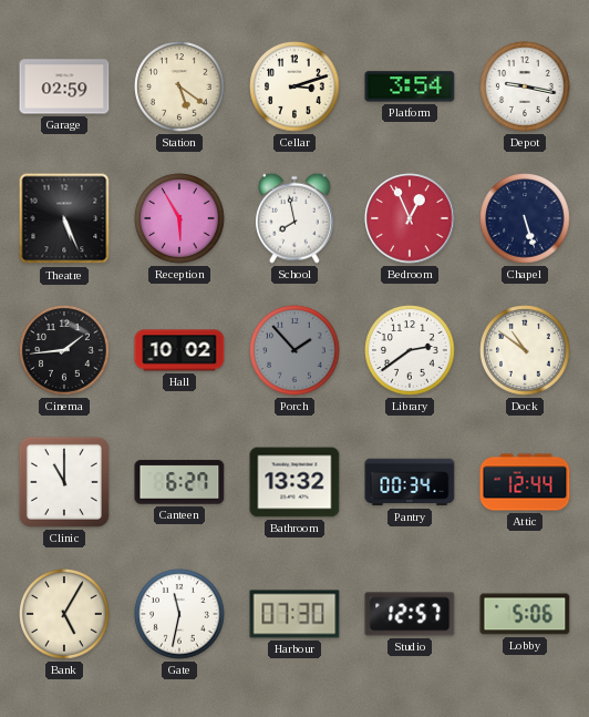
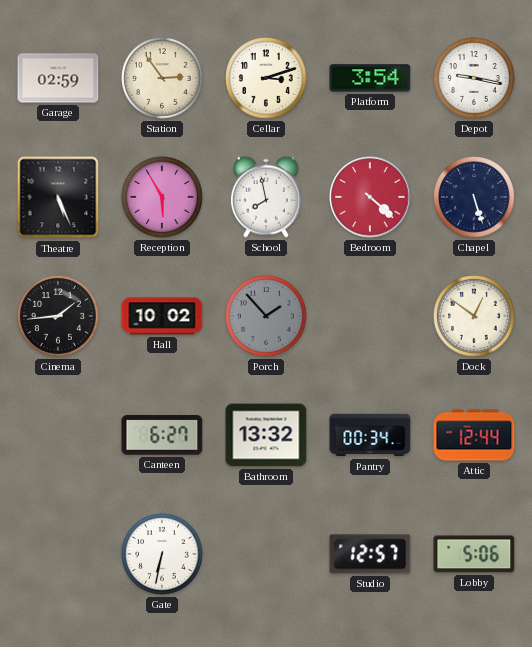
Station: 5:21 -> 2:54
Bedroom: 12:56 -> 4:22
Library: 2:39 -> none
Dock: 10:51 -> 12:51
Clinic: 11:00 -> none
Bank: 5:05 -> none
Gate: 11:32 -> 6:32
Harbour: 07:30 -> none
